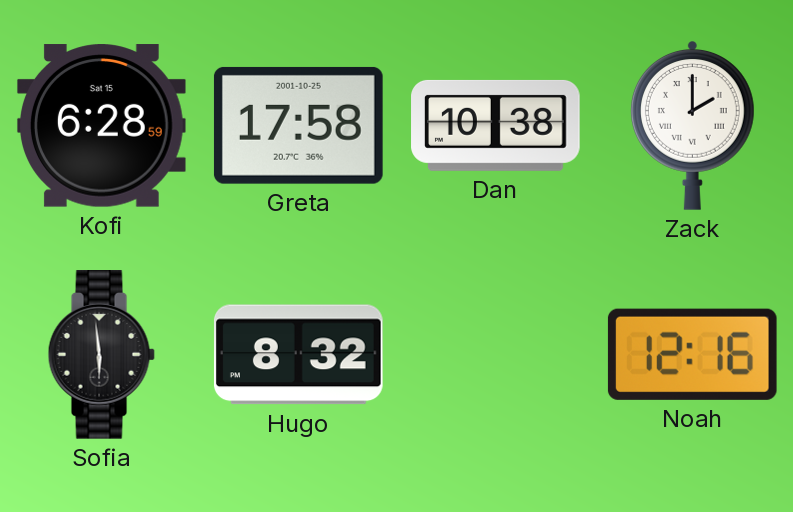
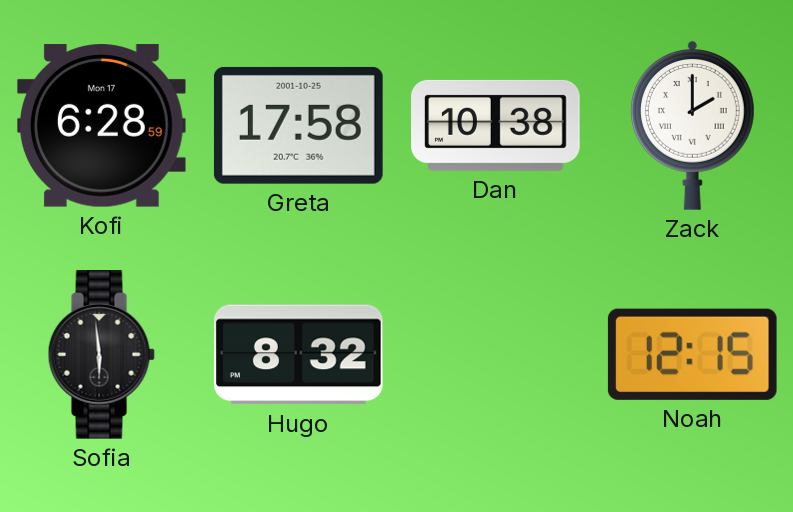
Kofi date: Sat 15 -> Mon 17
Noah: 12:16 -> 12:15
